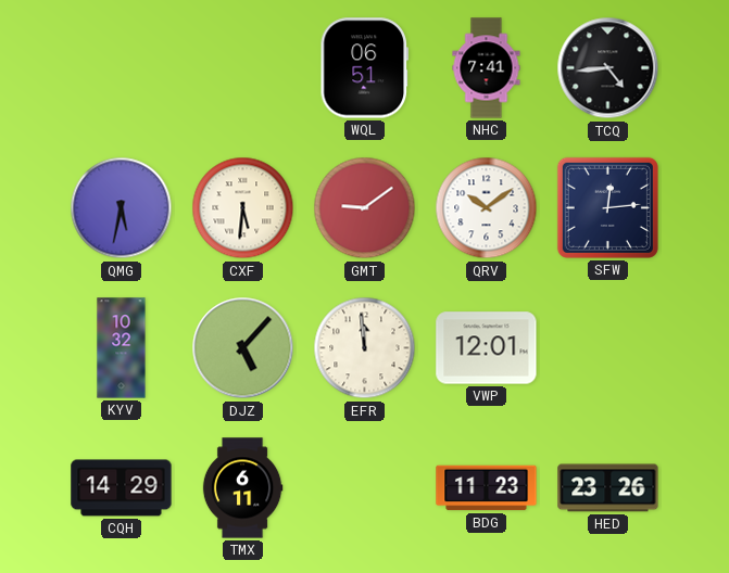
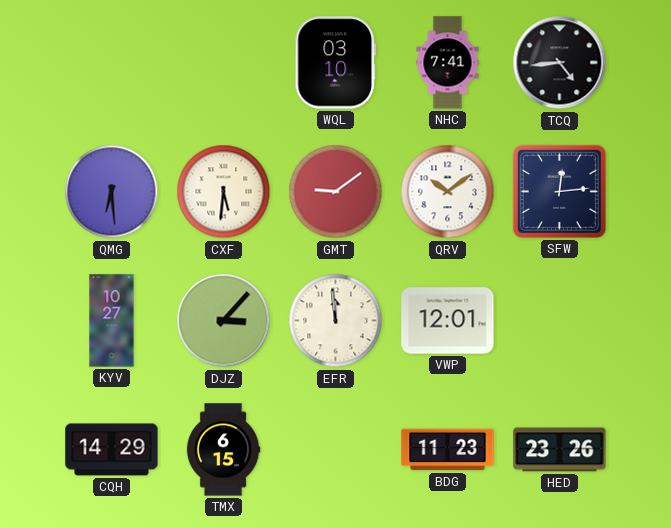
WQL: 06:51 -> 03:10
QMG: 5:32 -> 6:29
KYV: 10:32 -> 10:27
DJZ: 5:07 -> 3:07
TMX: 6:11 -> 6:15
